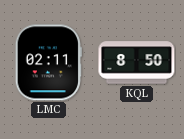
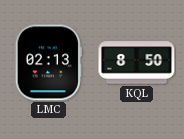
LMC: 02:11 -> 02:13
